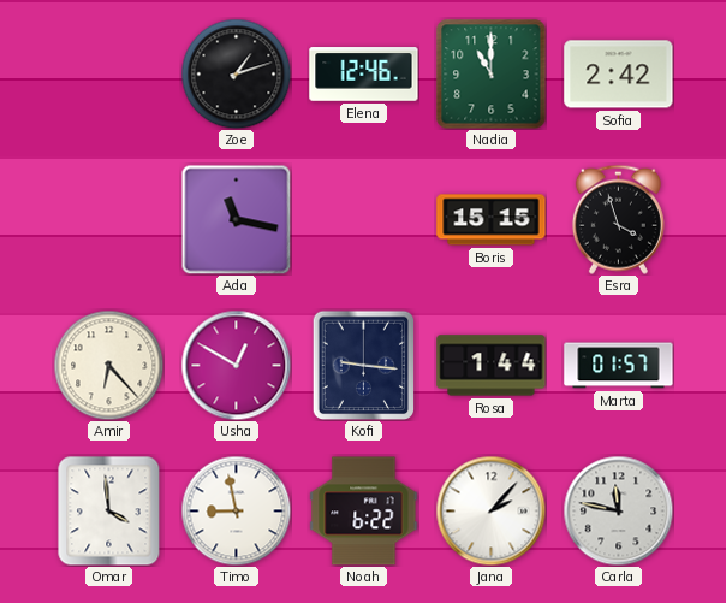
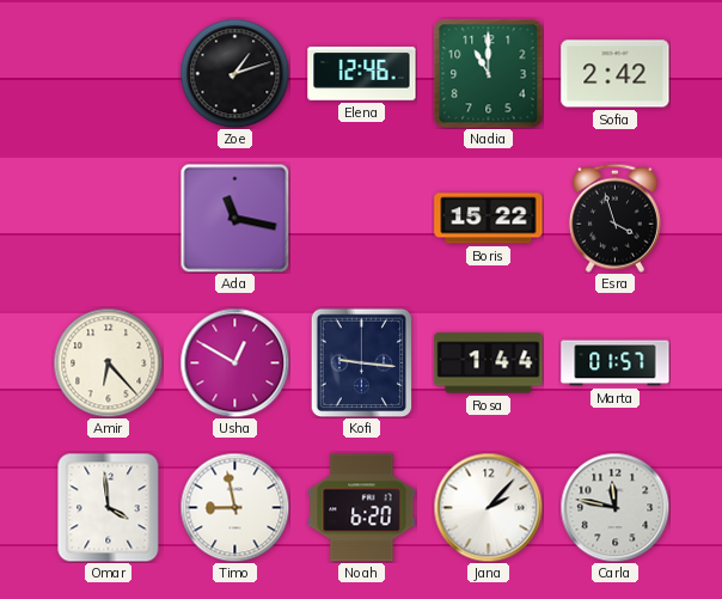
Boris: 15:15 -> 15:22
Noah: 6:22 -> 6:20
